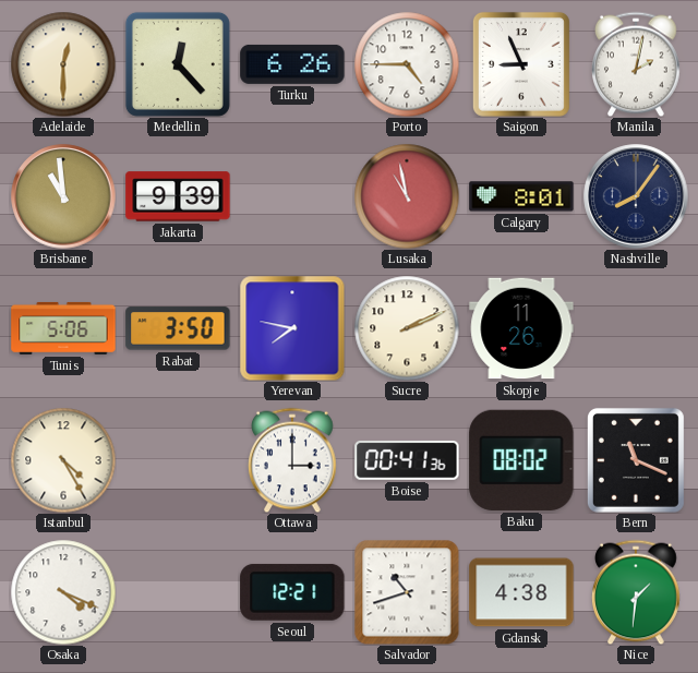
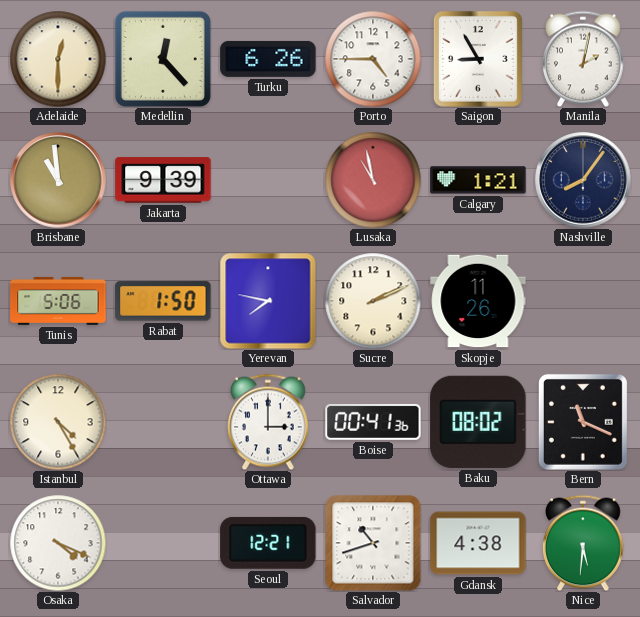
Saigon: 8:56 -> 8:55
Calgary: 8:01 -> 1:21
Rabat: 3:50 -> 1:50
Nice: 1:31 -> 5:31
